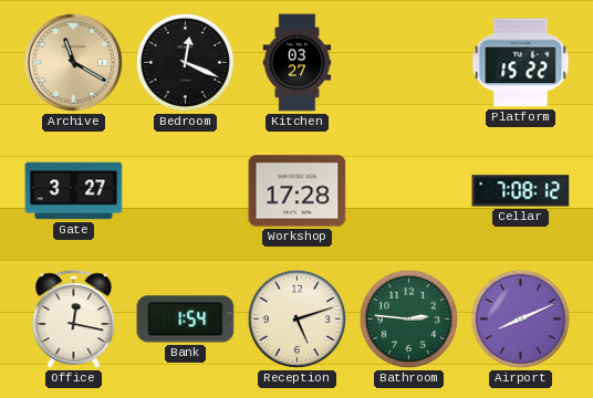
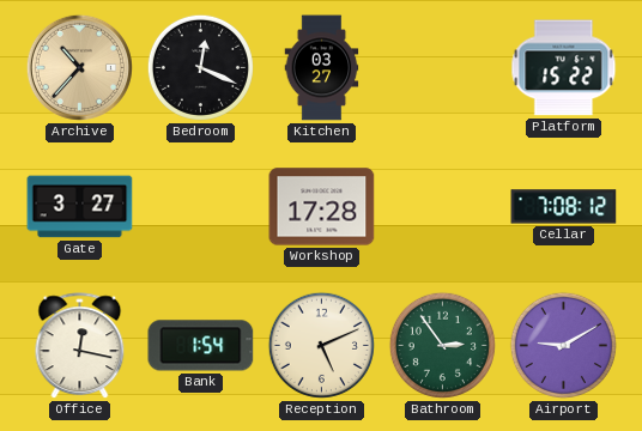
Archive: 11:20 -> 10:37
Reception: 5:12 -> 5:11
Bathroom: 2:46 -> 2:54
Airport: 8:11 -> 9:10
